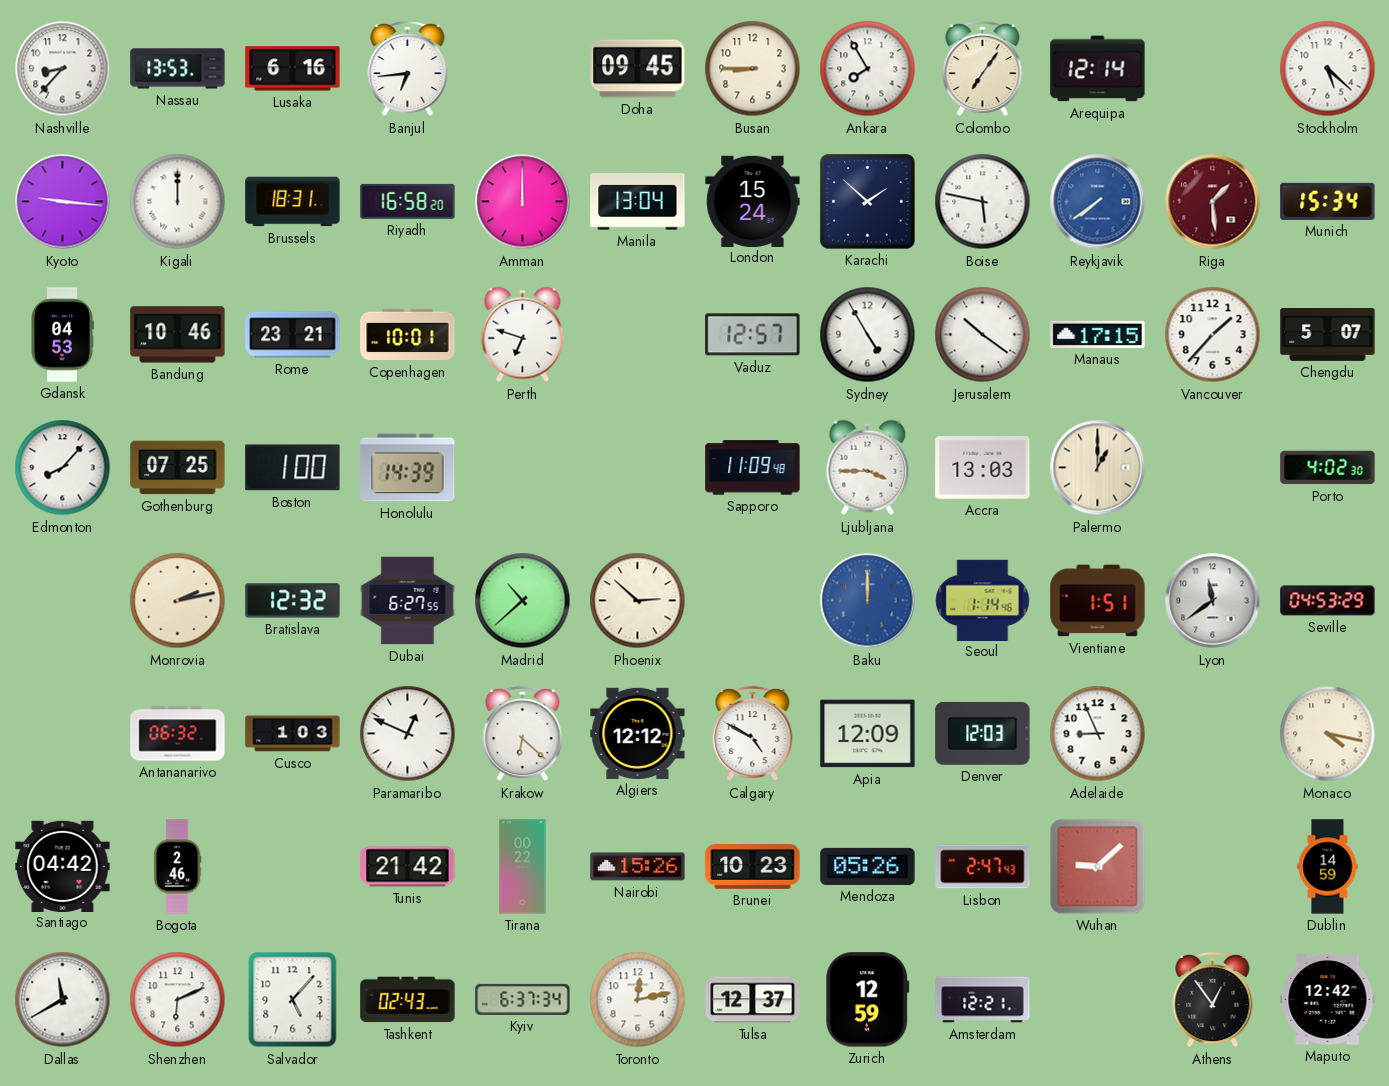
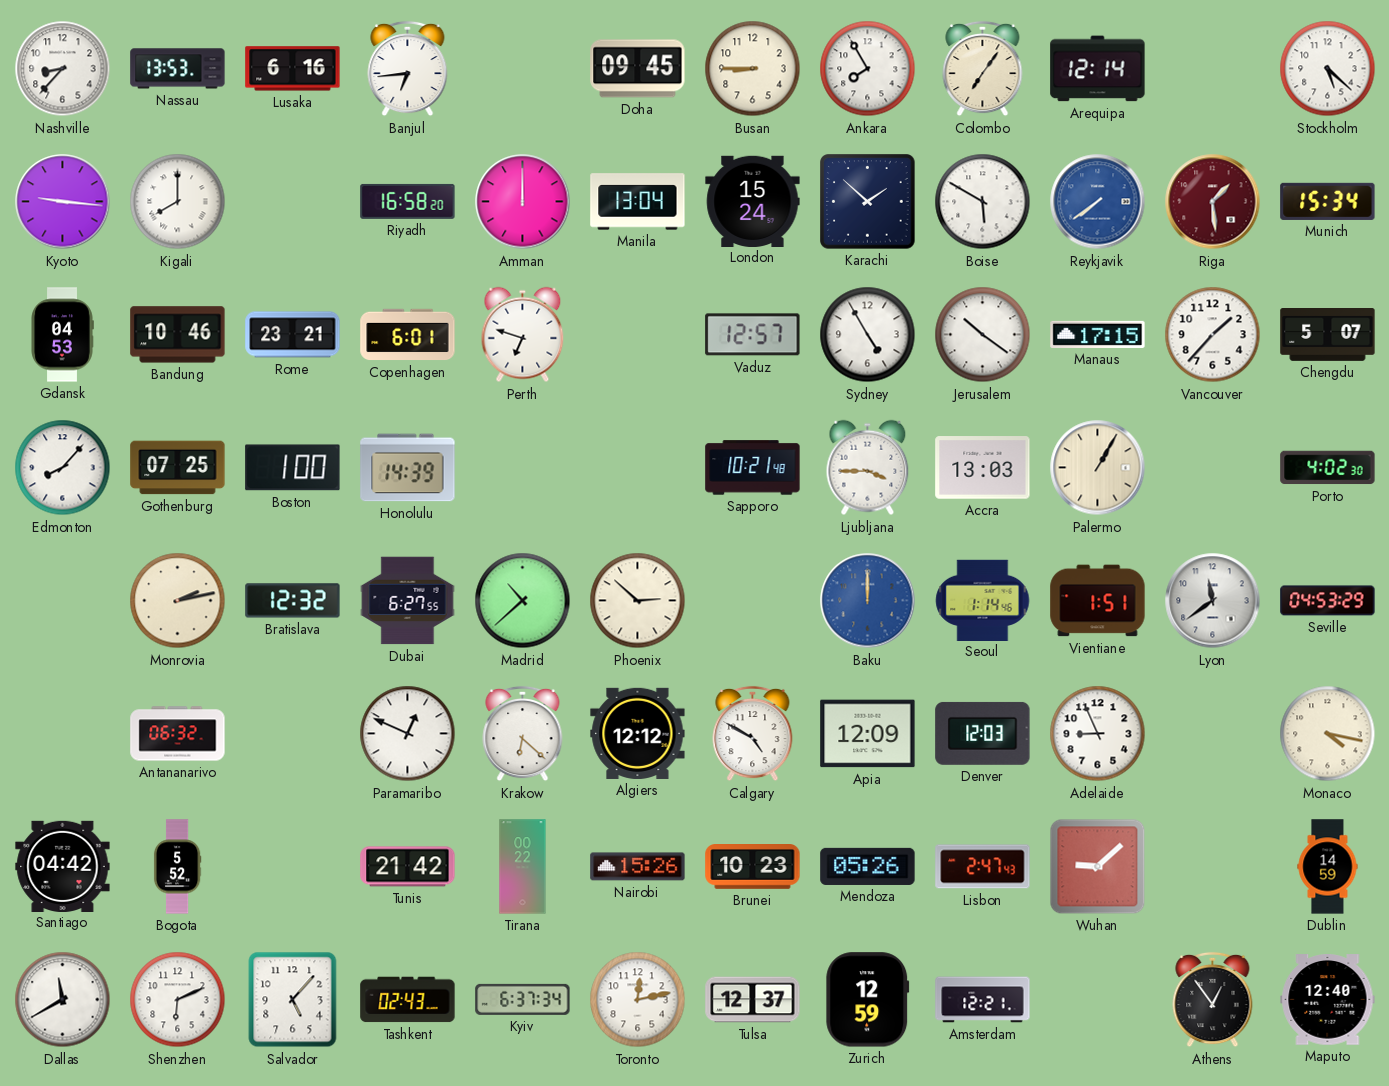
Kigali: 12:00 -> 8:00
Brussels: 18:31 -> none
Boise: 5:47 -> 5:50
Copenhagen: 10:01 -> 6:01
Sapporo: 11:09 -> 10:21
Palermo: 1:00 -> 1:05
Cusco: 1:03 -> none
Bogota: 2:46 -> 5:52
Maputo: 12:42 -> 12:40
